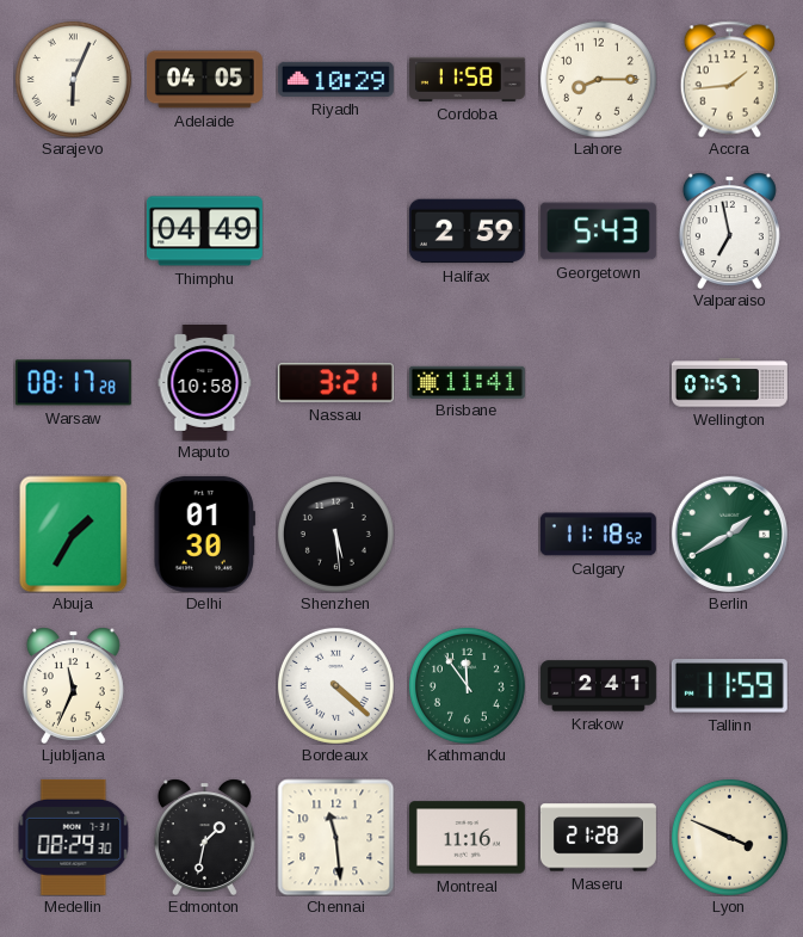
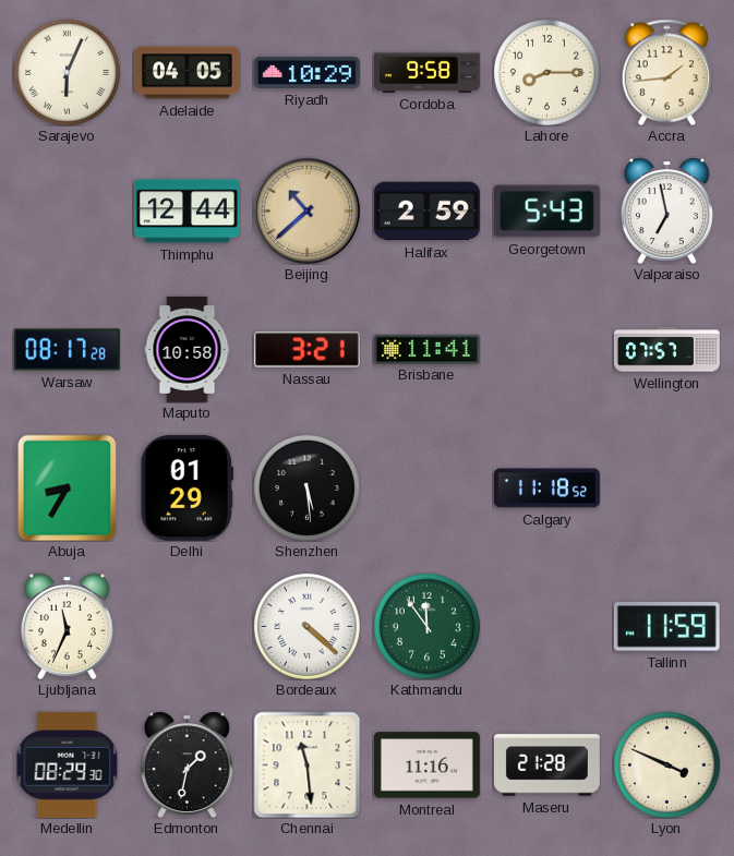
Cordoba: 11:58 -> 9:58
Thimphu: 04:49 -> 12:44
Beijing: none -> 10:38
Abuja: 1:35 -> 8:35
Delhi: 01:30 -> 01:29
Berlin: 1:40 -> none
Krakow: 2:41 -> none
